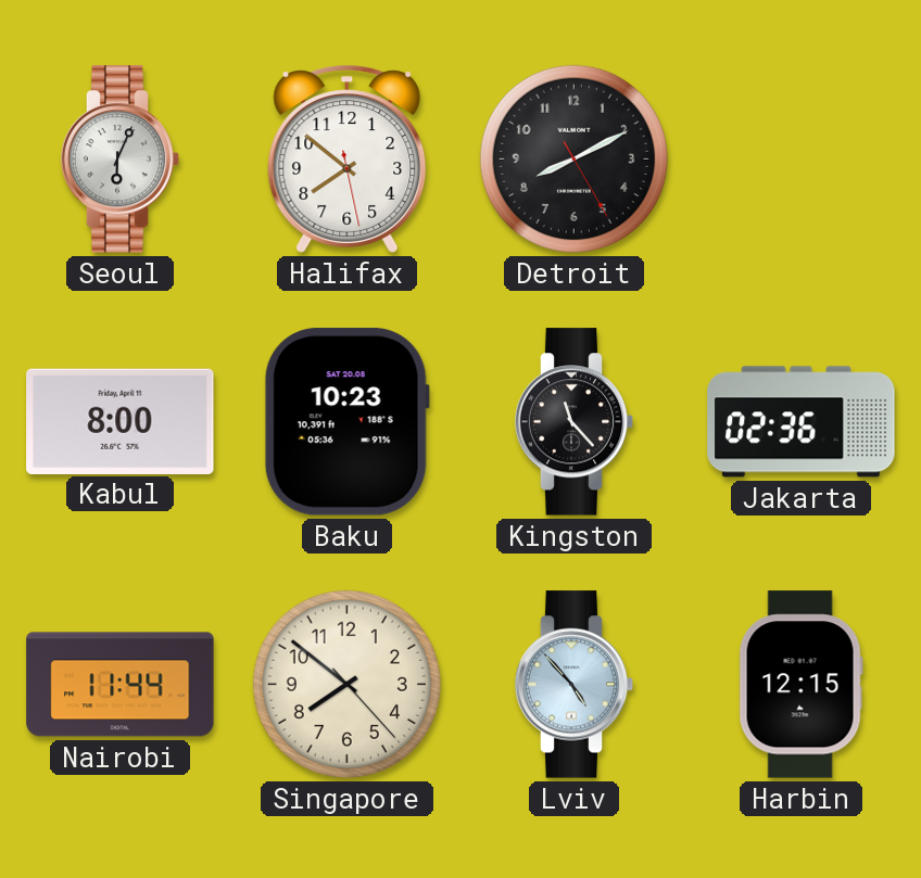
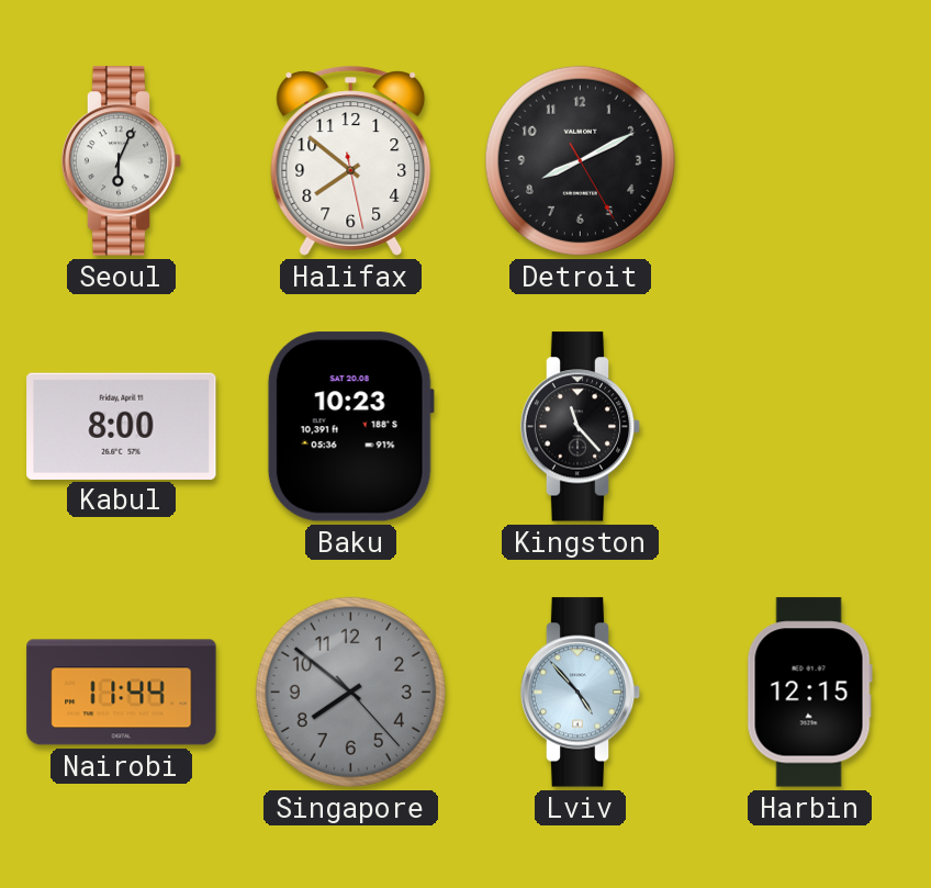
Jakarta: 02:36 -> none
Singapore dial: cream -> grey
